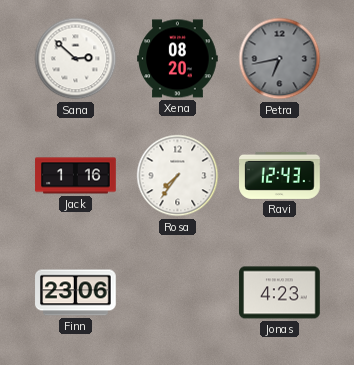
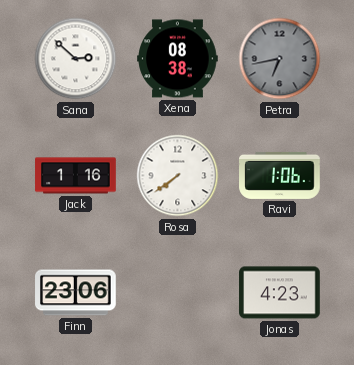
Xena: 08:20 -> 08:38
Rosa: 7:36 -> 7:39
Ravi: 12:43 -> 1:06
